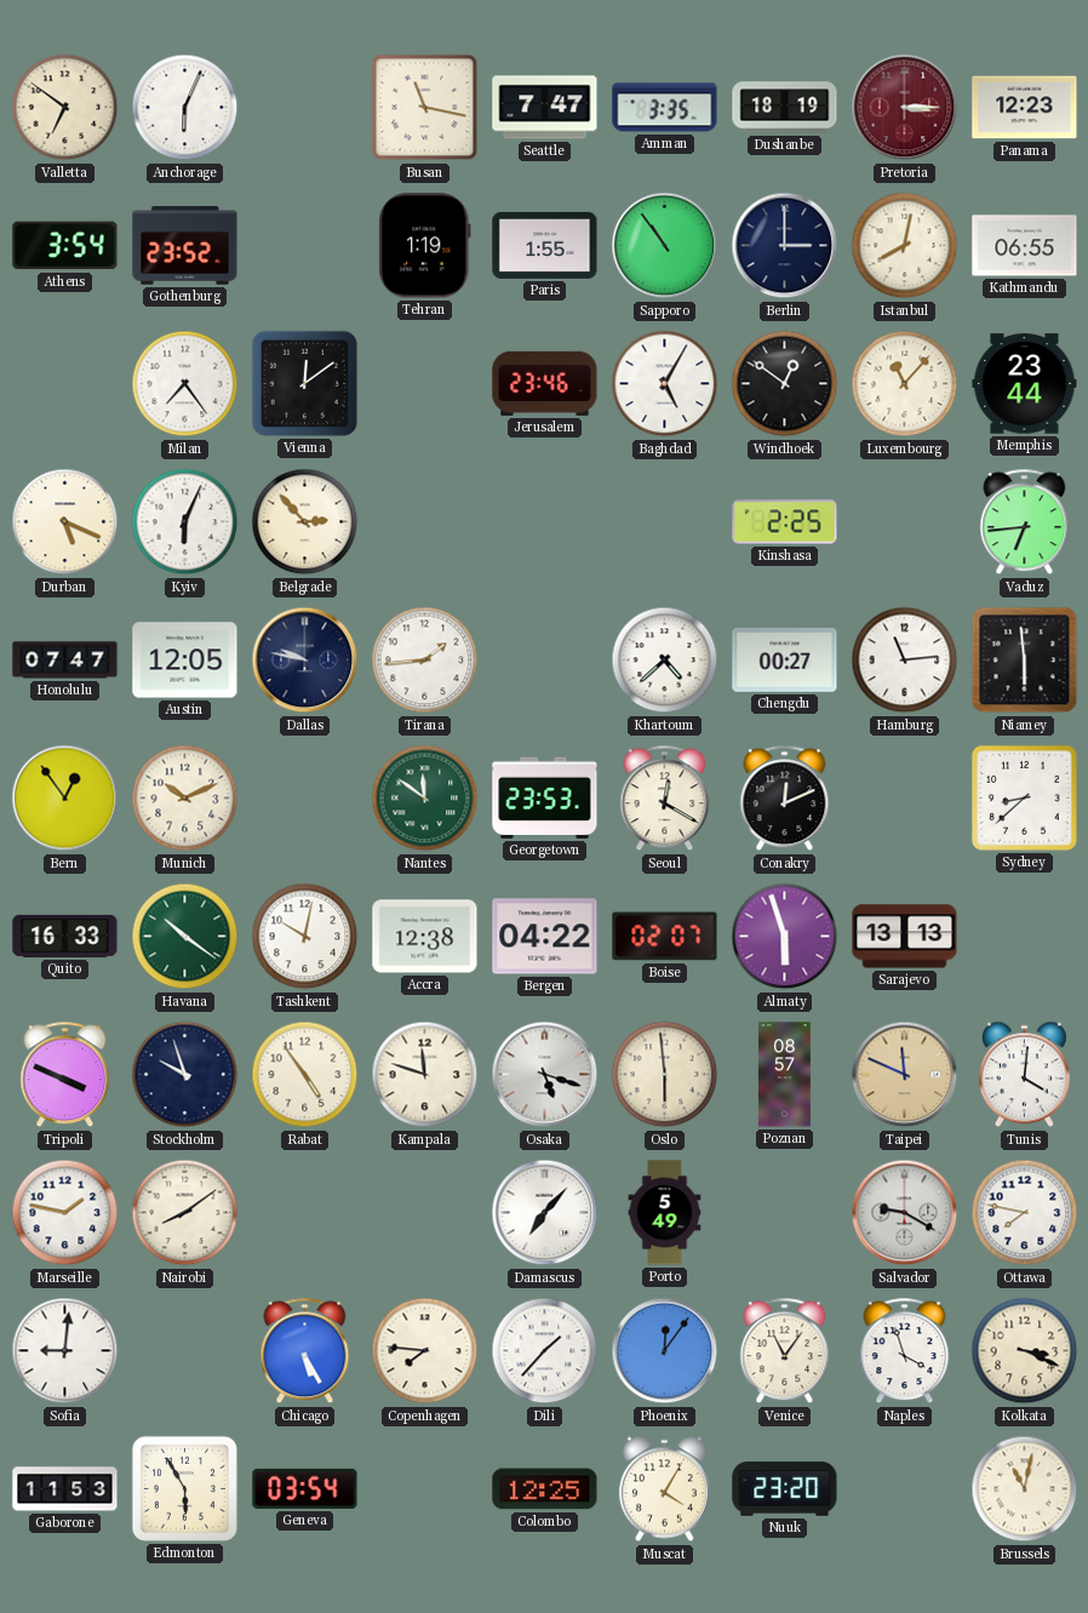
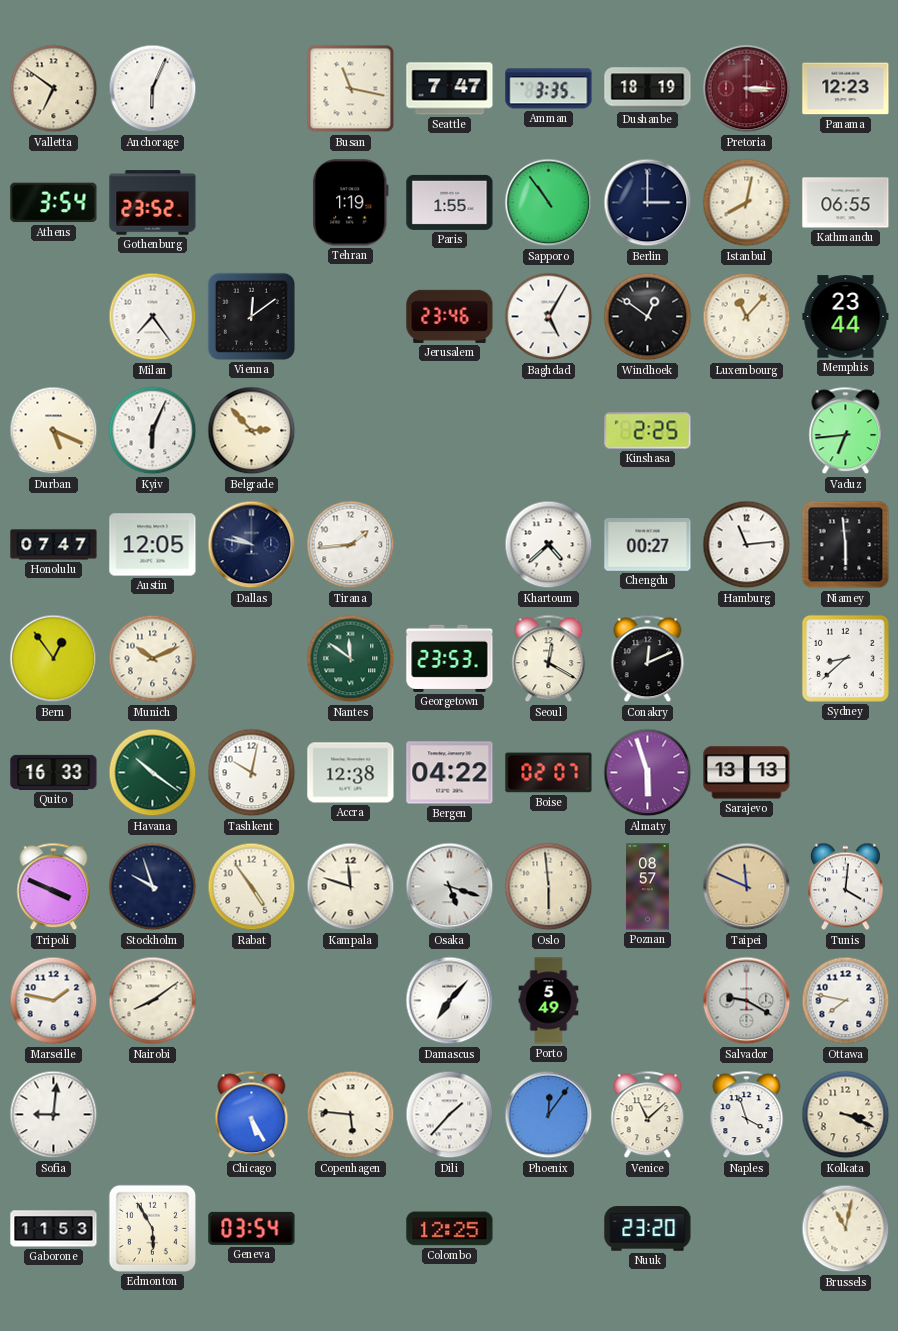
Copenhagen: 7:46 -> 5:46
Venice: 11:06 -> 11:08
Muscat: 4:05 -> none
